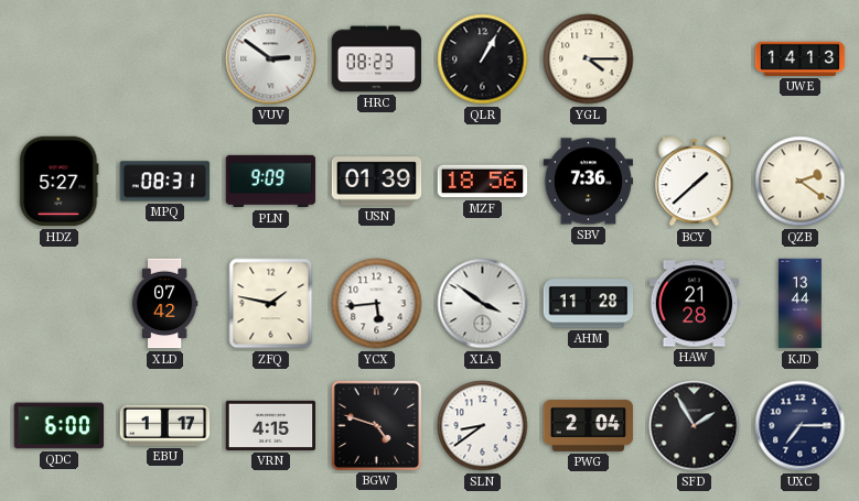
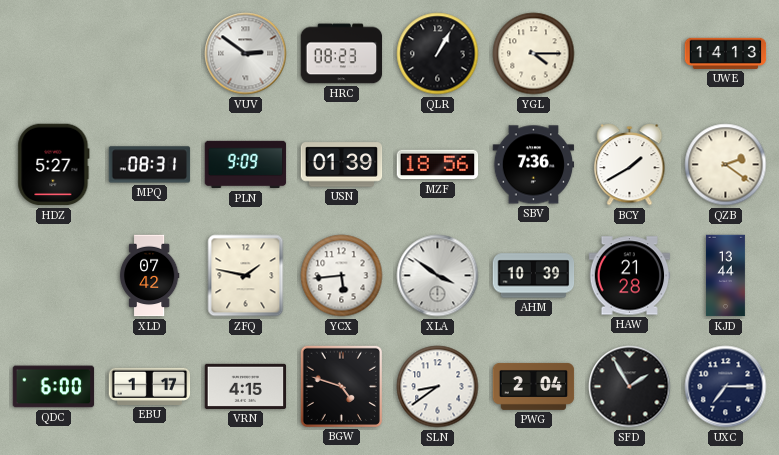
BCY: 1:38 -> 1:40
AHM: 11:28 -> 10:39
